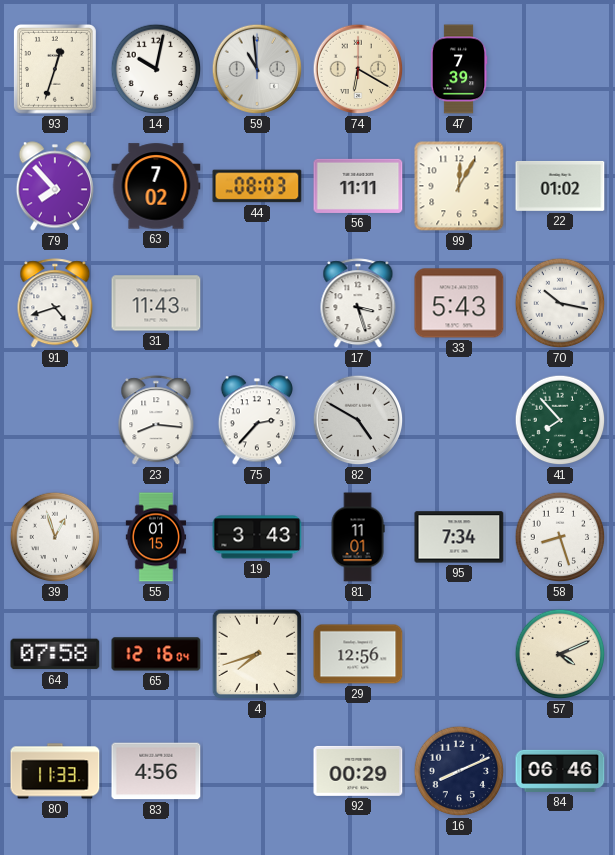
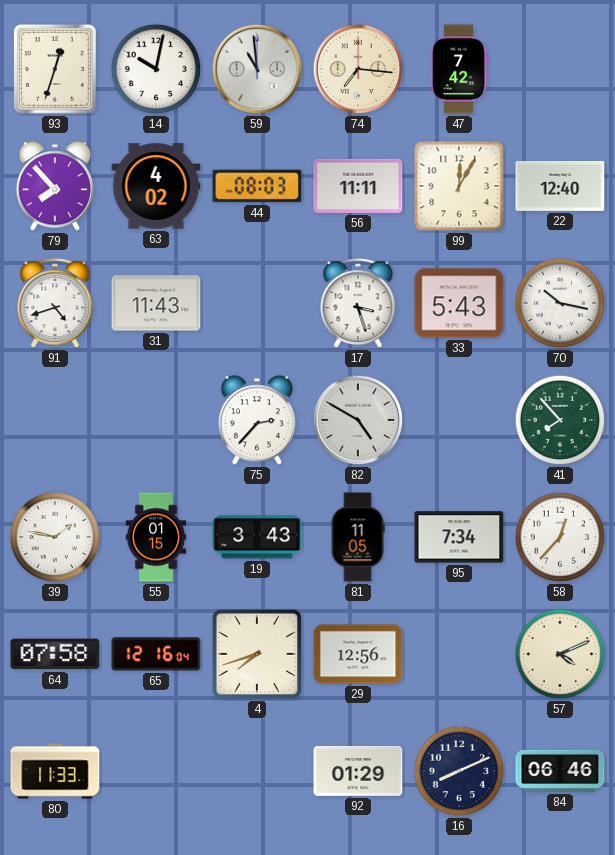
74: 6:20 -> 7:16
47: 7:39 -> 7:42
63: 7:02 -> 4:02
22: 01:02 -> 12:40
23: 8:16 -> none
39: 12:57 -> 1:47
81: 11:01 -> 11:05
58: 8:27 -> 12:37
83: 4:56 -> none
92: 00:29 -> 01:29
